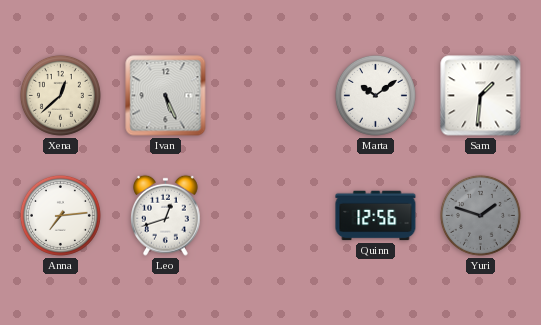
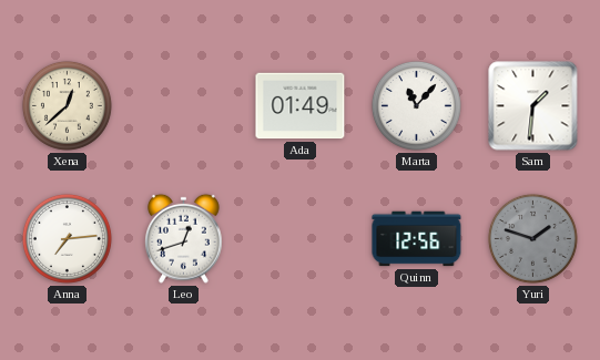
Ivan: 5:26 -> none
Ada: none -> 01:49
Marta: 10:09 -> 11:07
